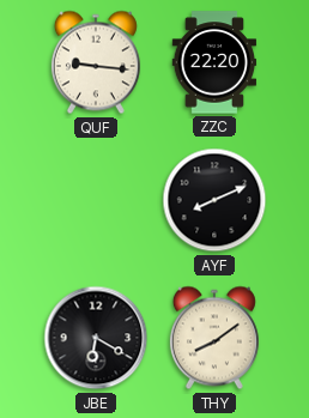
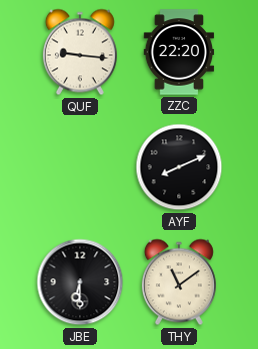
JBE: 6:20 -> 6:30
THY: 8:09 -> 11:09
